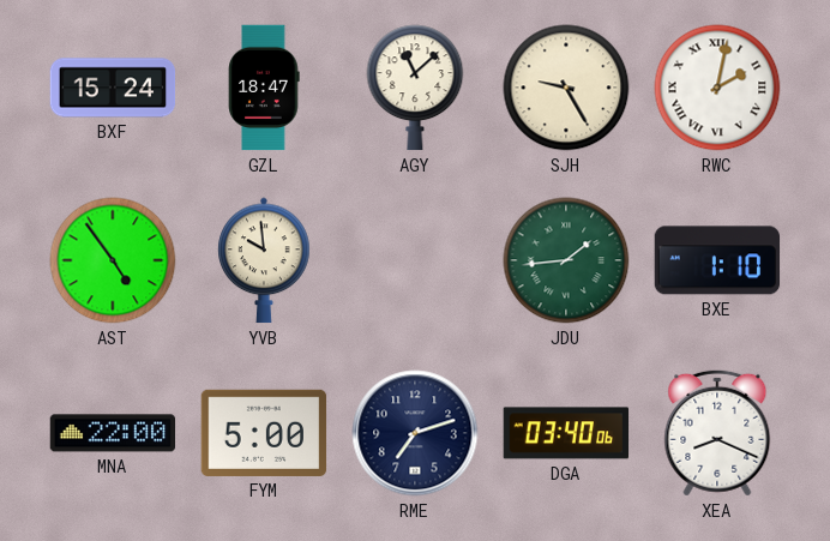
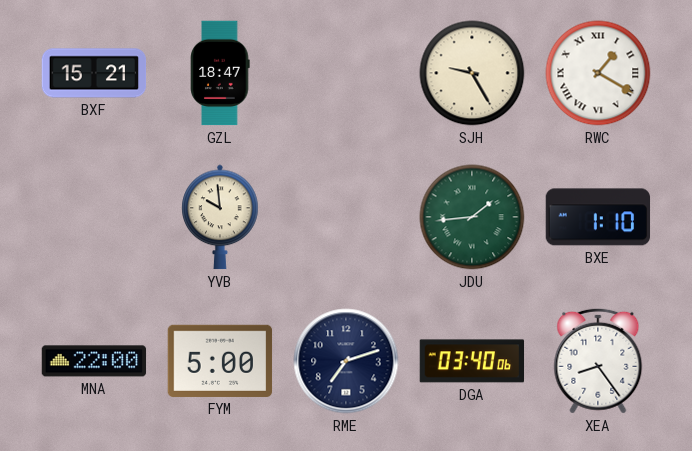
BXF: 15:24 -> 15:21
AGY: 11:08 -> none
RWC: 2:02 -> 1:20
AST: 4:54 -> none
XEA: 8:19 -> 8:24
